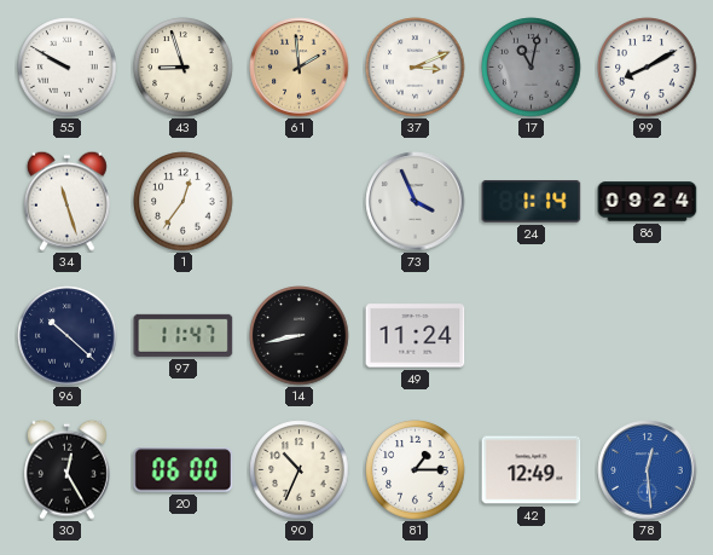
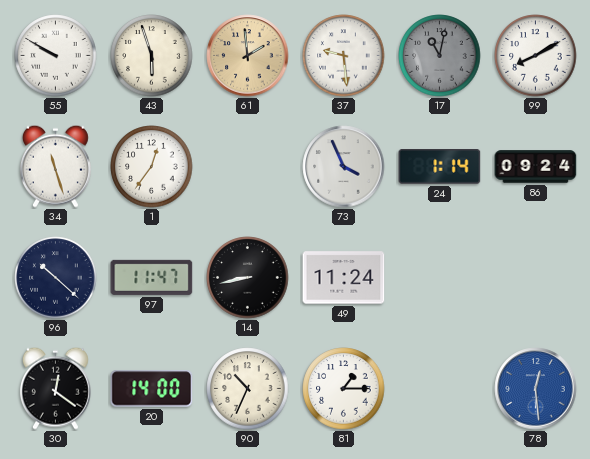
43: 8:57 -> 5:57
37: 3:11 -> 9:29
30: 12:25 -> 12:21
20: 06:00 -> 14:00
42: 12:49 -> none
